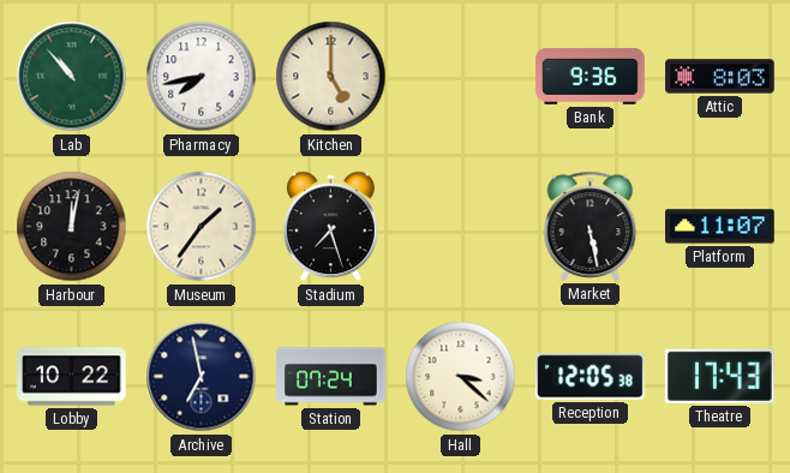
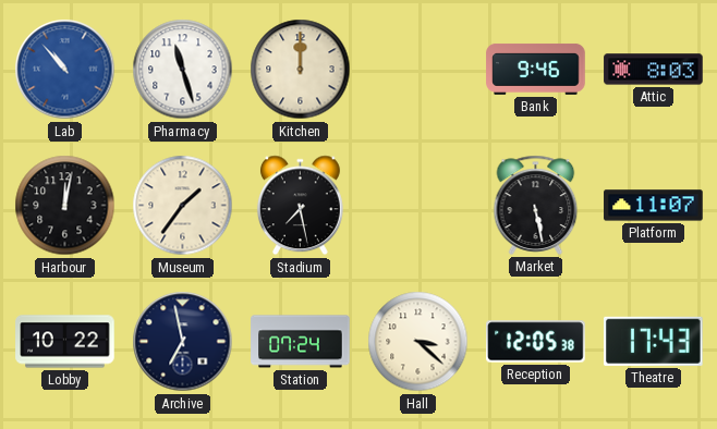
Lab dial: green -> blue
Pharmacy: 7:43 -> 11:27
Kitchen: 5:00 -> 12:00
Bank: 9:36 -> 9:46
Stadium: 7:27 -> 7:28
